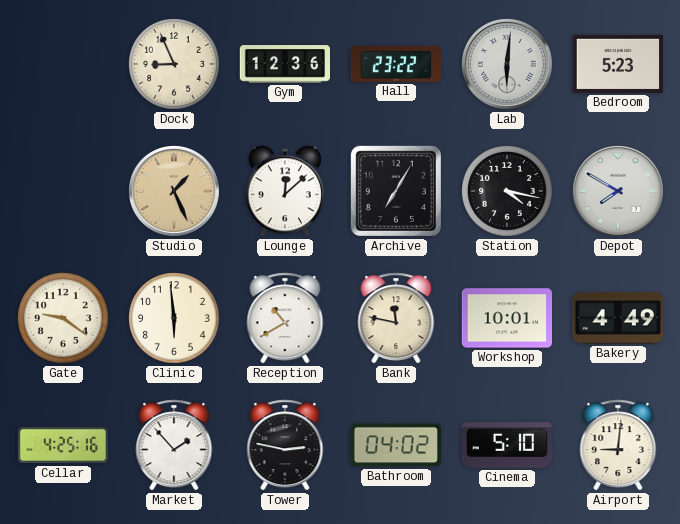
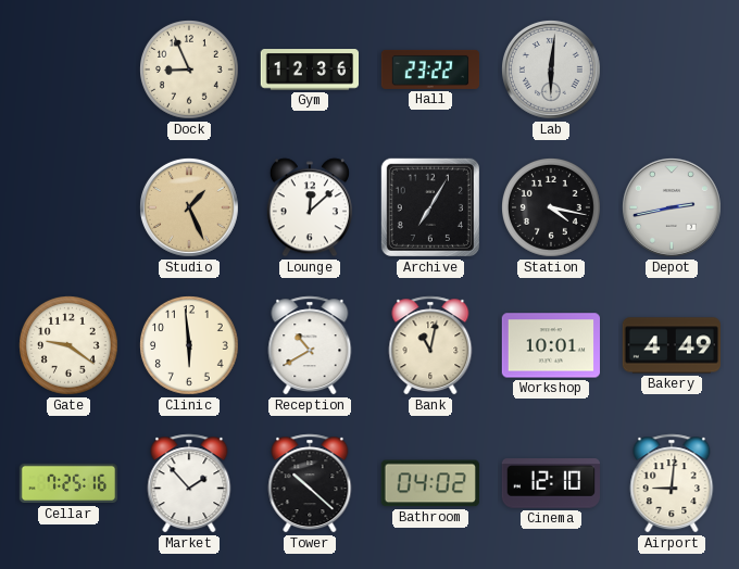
Bedroom: 5:23 -> none
Depot: 7:50 -> 2:43
Bank: 11:47 -> 11:02
Cellar: 4:25 -> 7:25
Tower: 2:47 -> 10:22
Cinema: 5:10 -> 12:10
